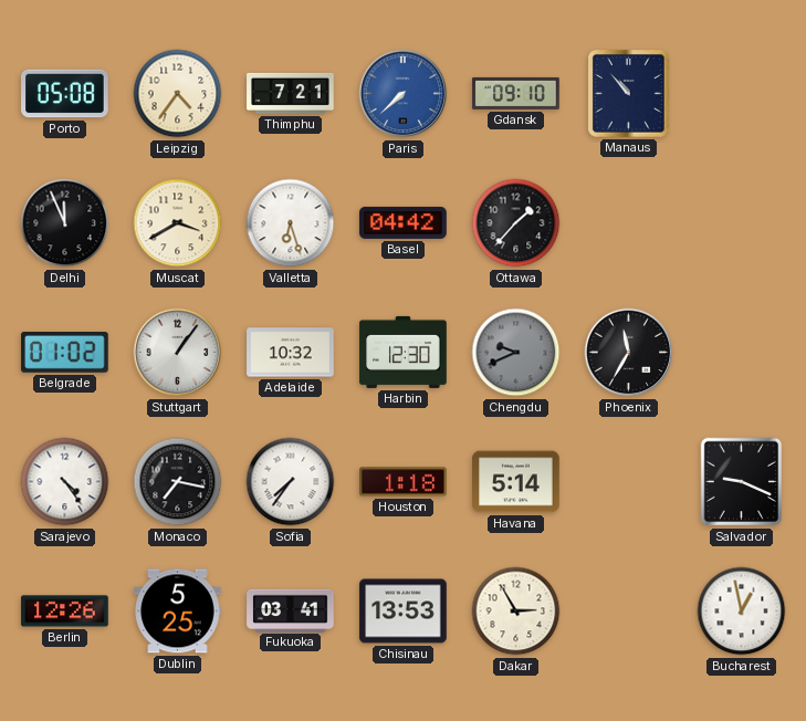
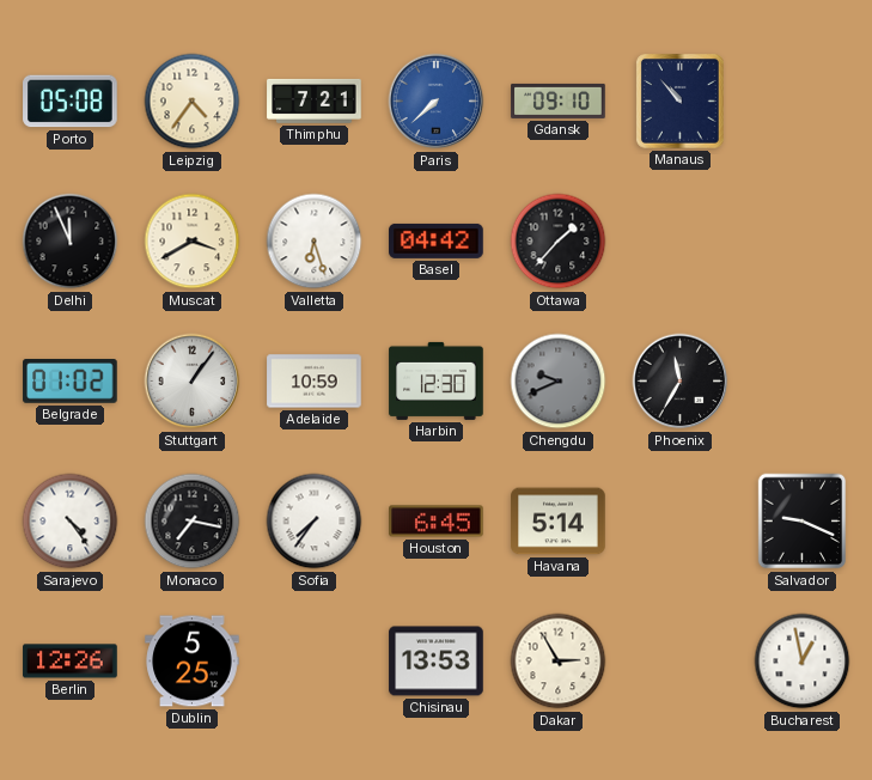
Adelaide: 10:32 -> 10:59
Houston: 1:18 -> 6:45
Fukuoka: 03:41 -> none
